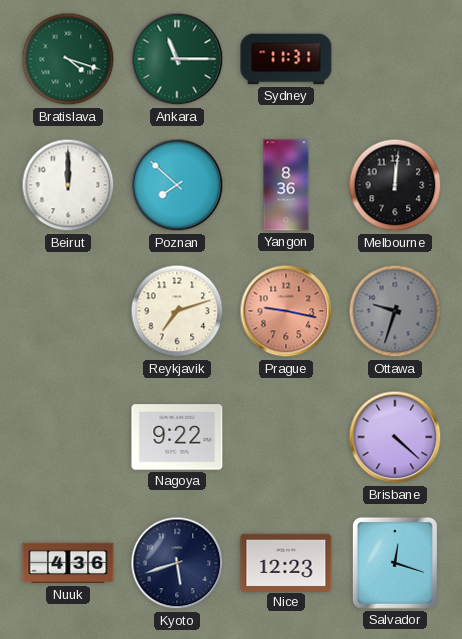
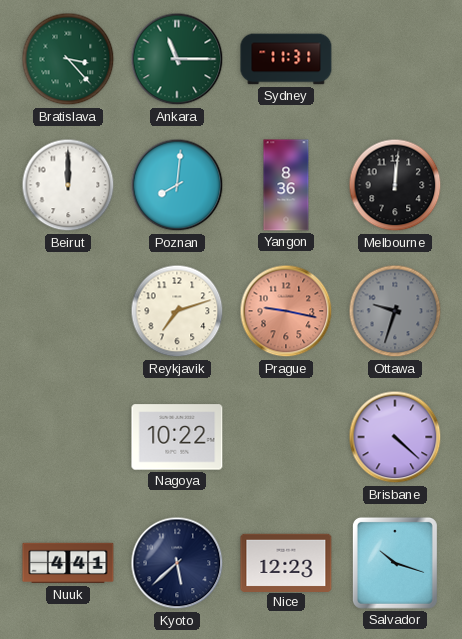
Bratislava: 4:18 -> 3:23
Poznan: 7:52 -> 8:01
Nagoya: 9:22 -> 10:22
Nuuk: 4:36 -> 4:41
Kyoto: 5:42 -> 5:38
Salvador: 12:18 -> 10:18
